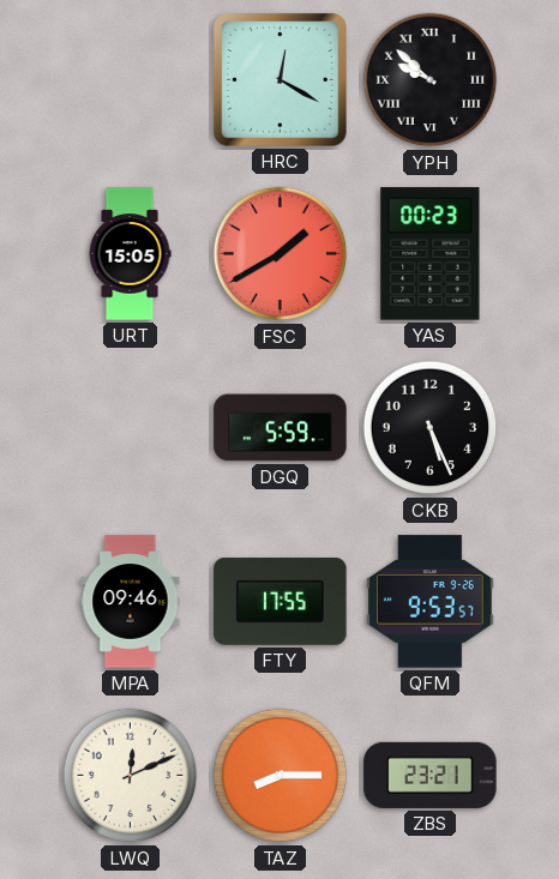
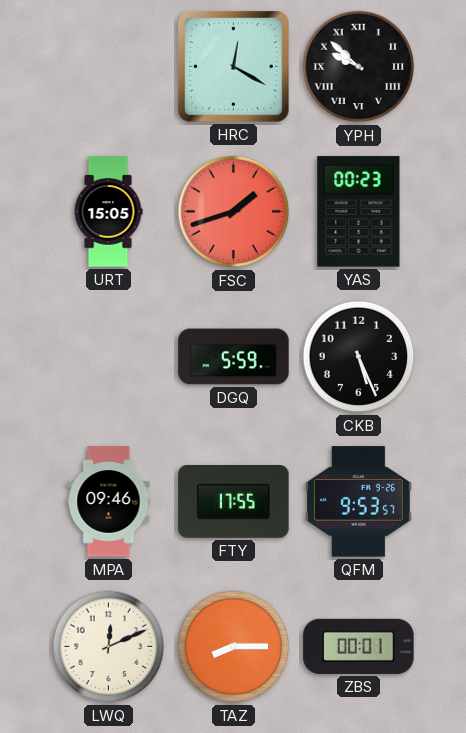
FSC: 1:40 -> 1:42
ZBS: 23:21 -> 00:01
